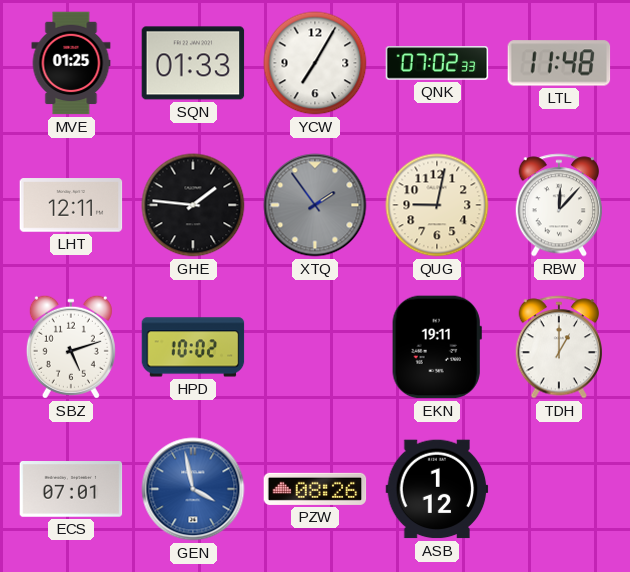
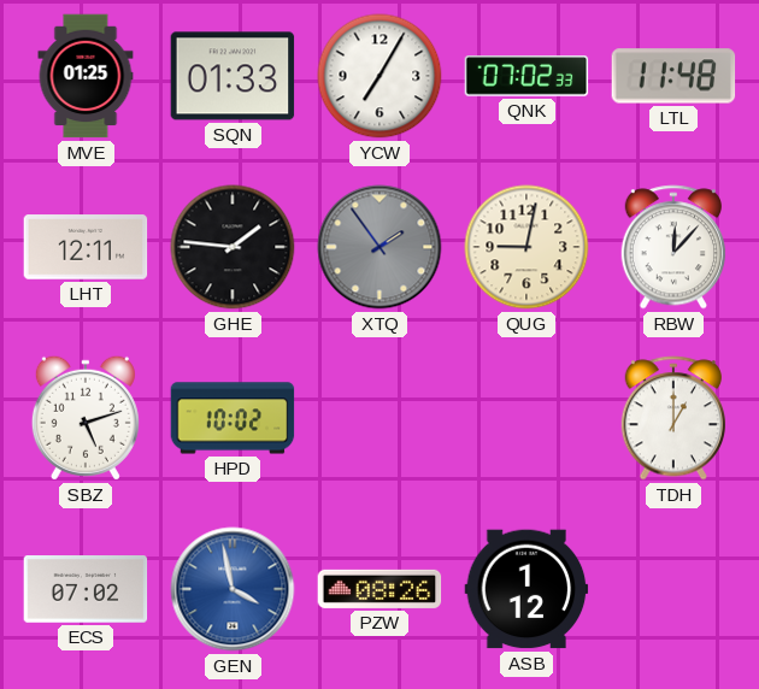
EKN: 19:11 -> none
ECS: 07:01 -> 07:02
